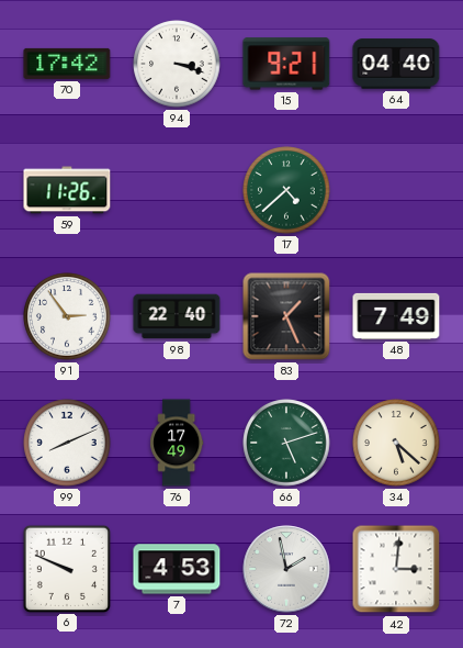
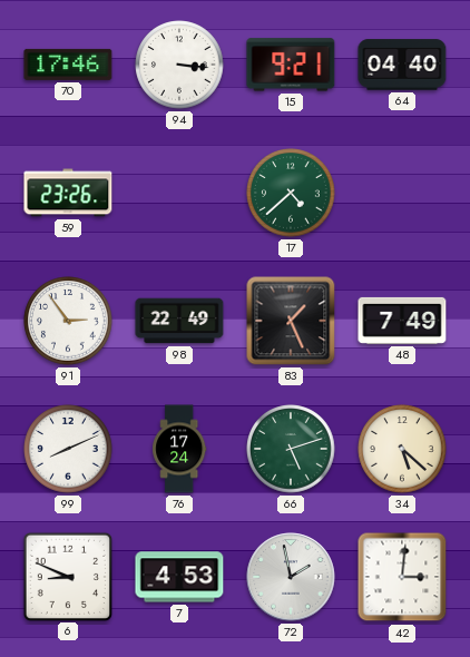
70: 17:42 -> 17:46
94: 3:18 -> 3:16
59: 11:26 -> 23:26
98: 22:40 -> 22:49
76: 17:49 -> 17:24
6: 9:49 -> 8:49
